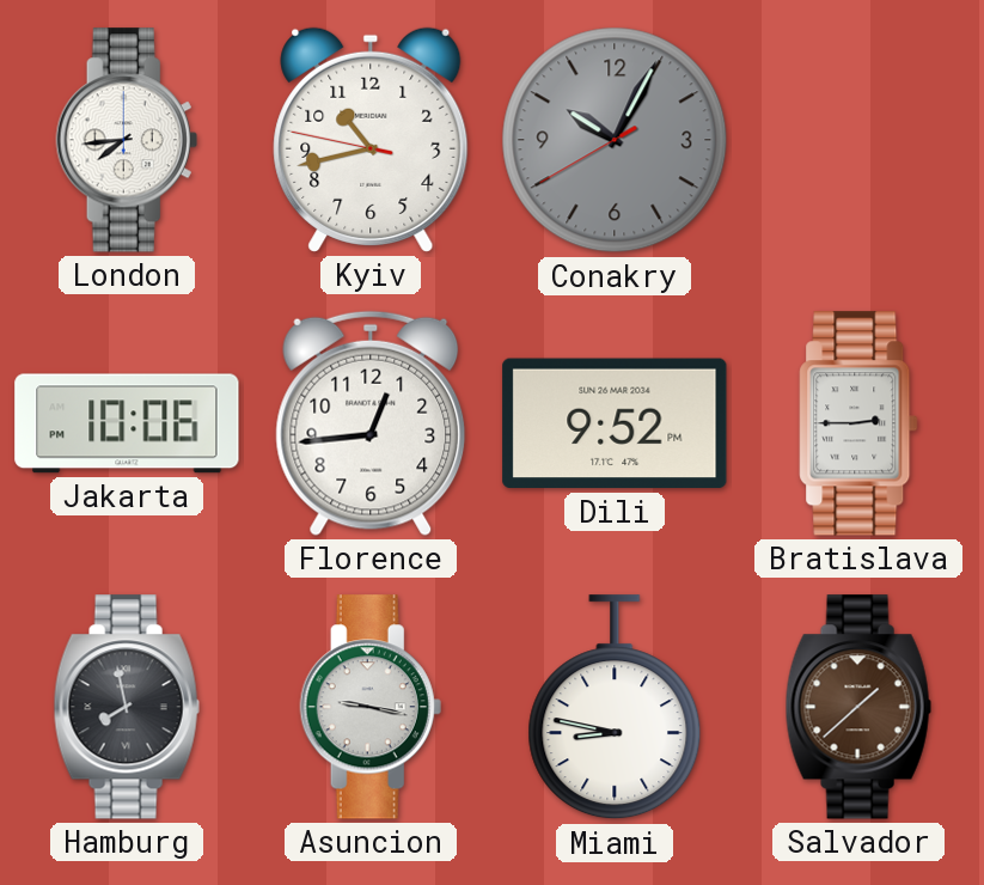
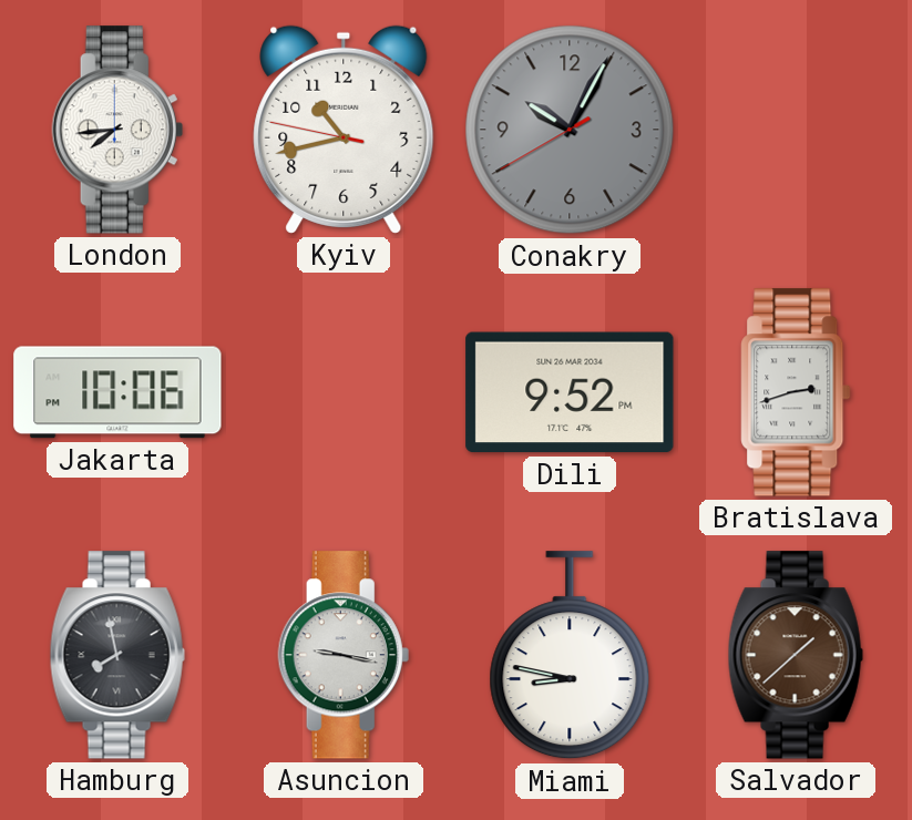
Florence: 12:44 -> none
Bratislava: 2:45 -> 2:42
